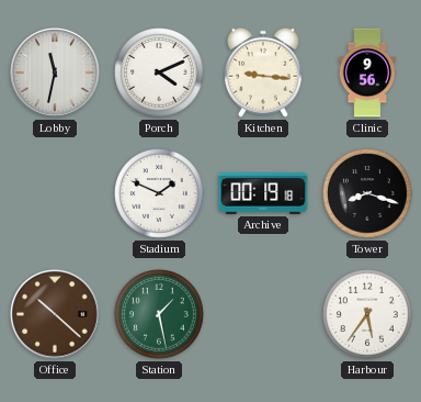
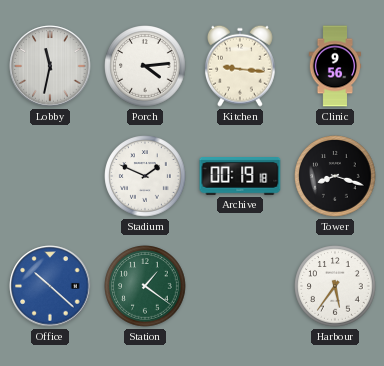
Porch: 4:11 -> 4:14
Office dial: brown -> blue
Station: 1:28 -> 1:21
